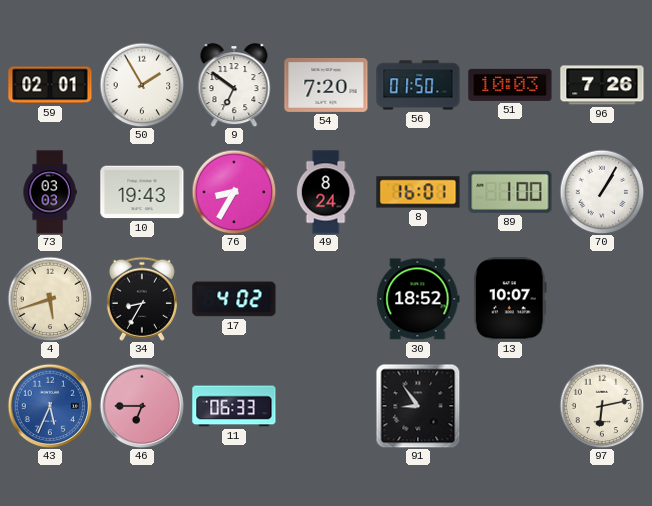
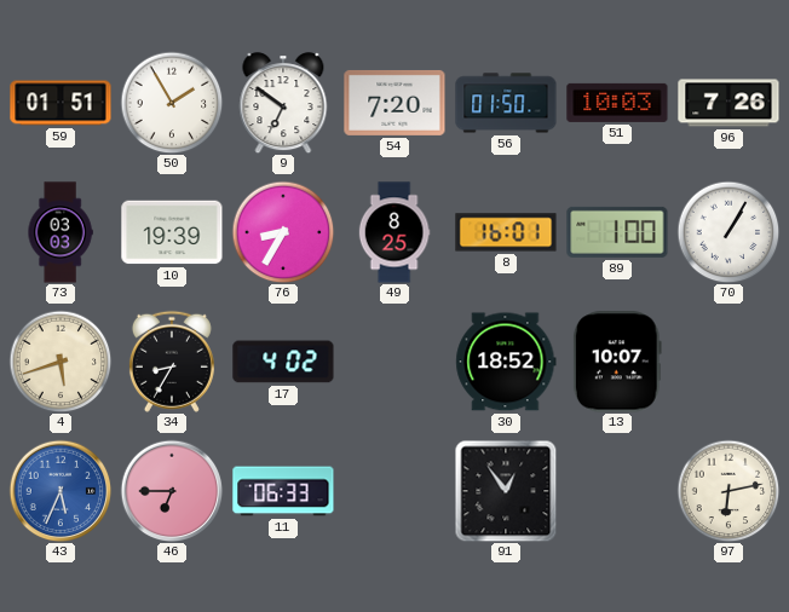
59: 02:01 -> 01:51
10: 19:43 -> 19:39
49: 8:24 -> 8:25
91: 8:54 -> 12:54
